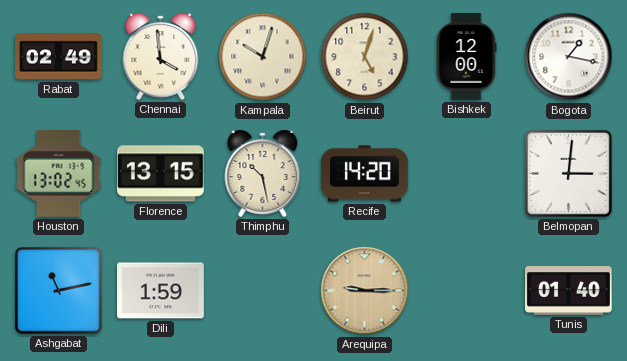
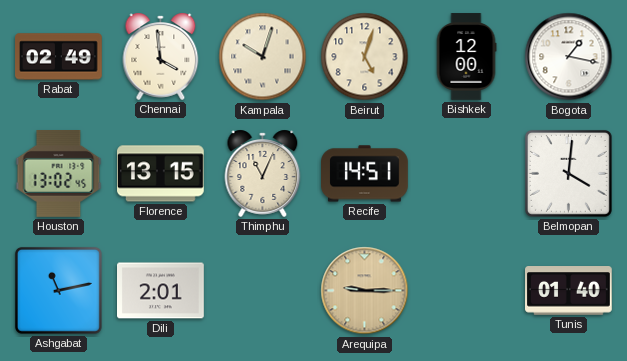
Thimphu: 10:28 -> 11:04
Recife: 14:20 -> 14:51
Belmopan: 3:01 -> 4:01
Dili: 1:59 -> 2:01
